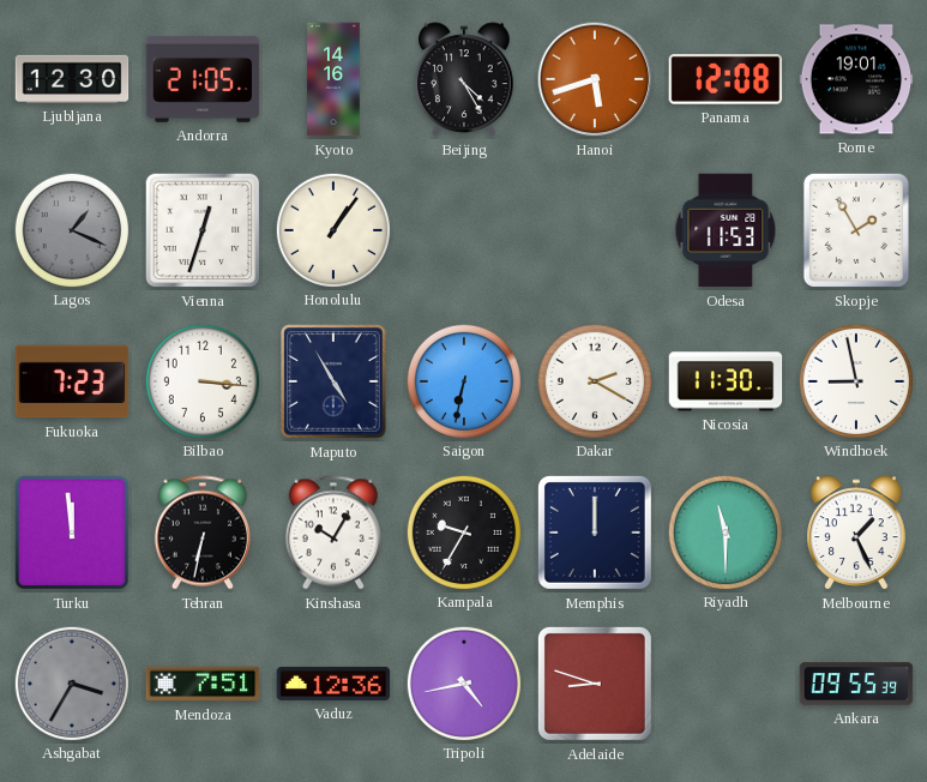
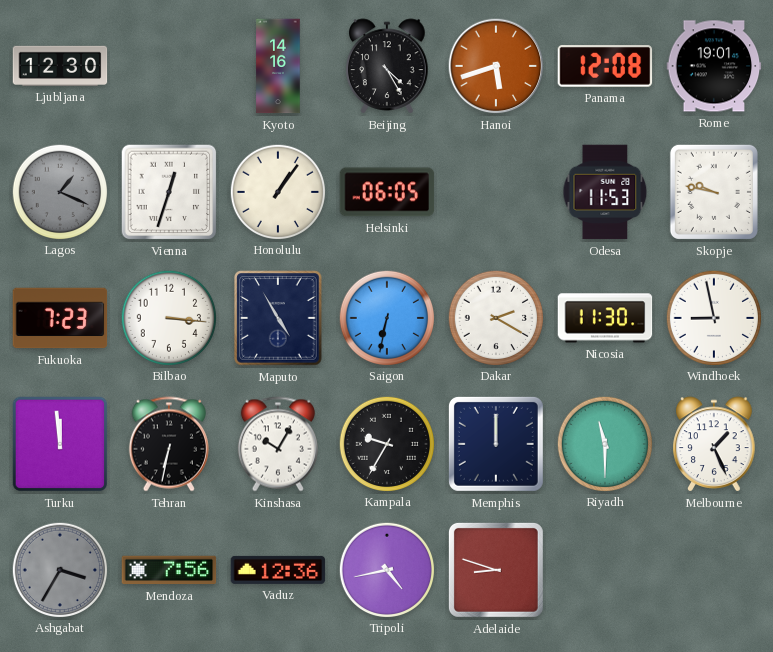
Andorra: 21:05 -> none
Helsinki: none -> 06:05
Skopje: 1:55 -> 9:47
Mendoza: 7:51 -> 7:56
Ankara: 09:55 -> none
